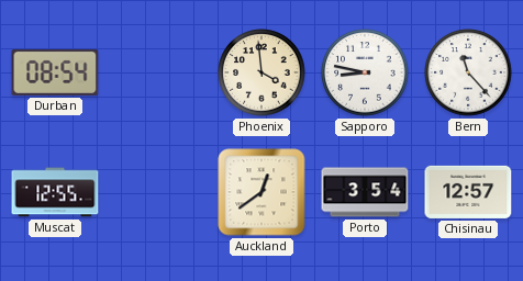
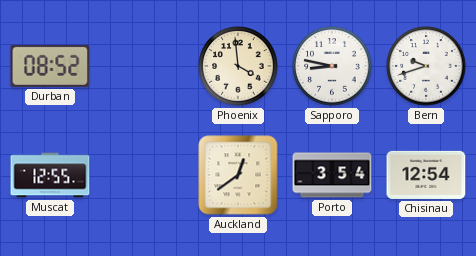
Durban: 08:54 -> 08:52
Bern: 11:23 -> 9:42
Chisinau: 12:57 -> 12:54
